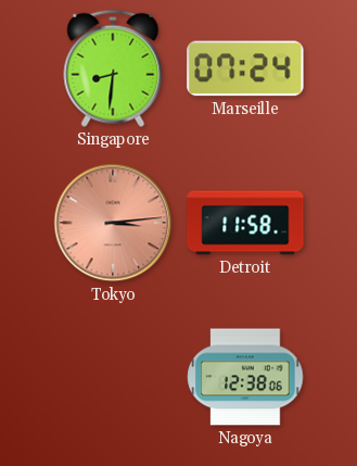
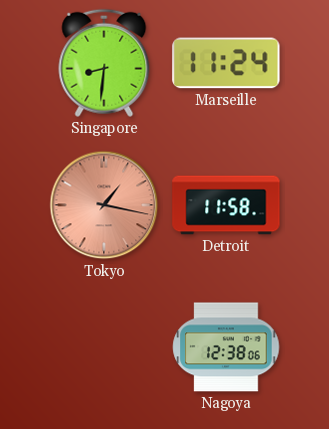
Marseille: 07:24 -> 11:24
Tokyo: 3:14 -> 1:17
